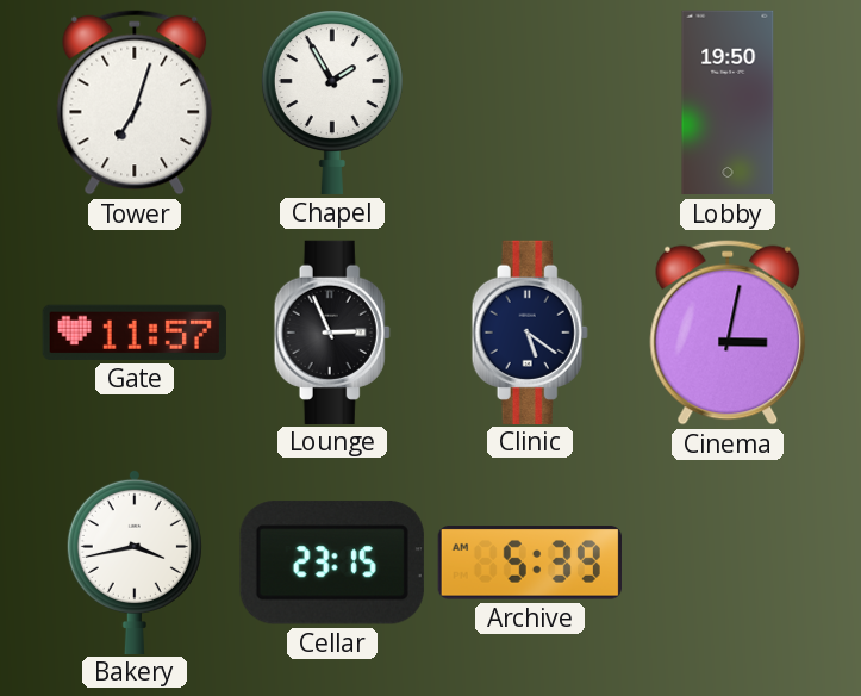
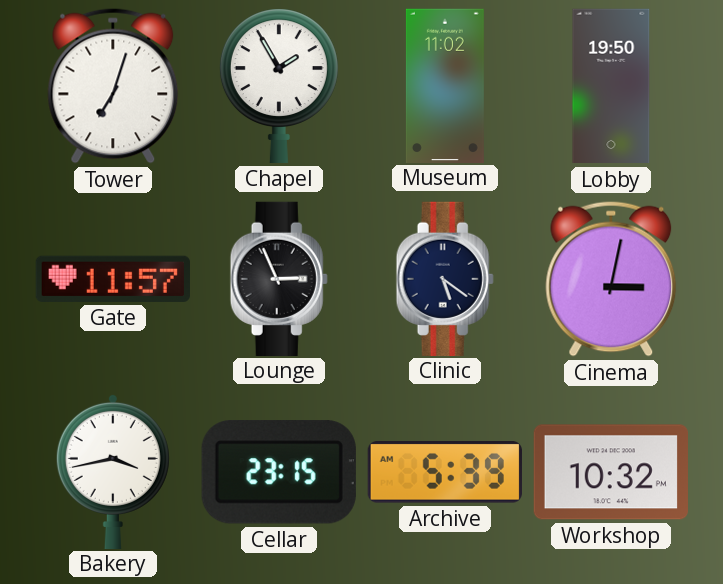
Museum: none -> 11:02
Workshop: none -> 10:32
